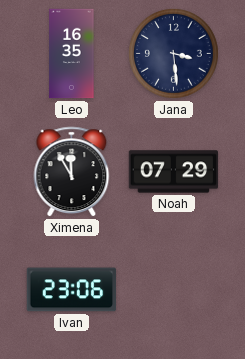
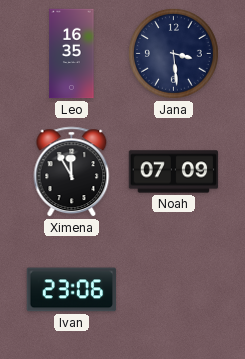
Noah: 07:29 -> 07:09
